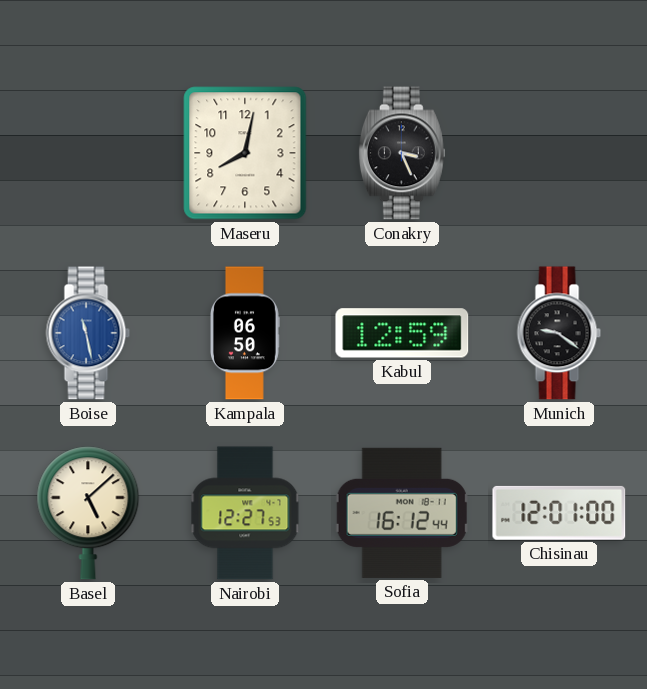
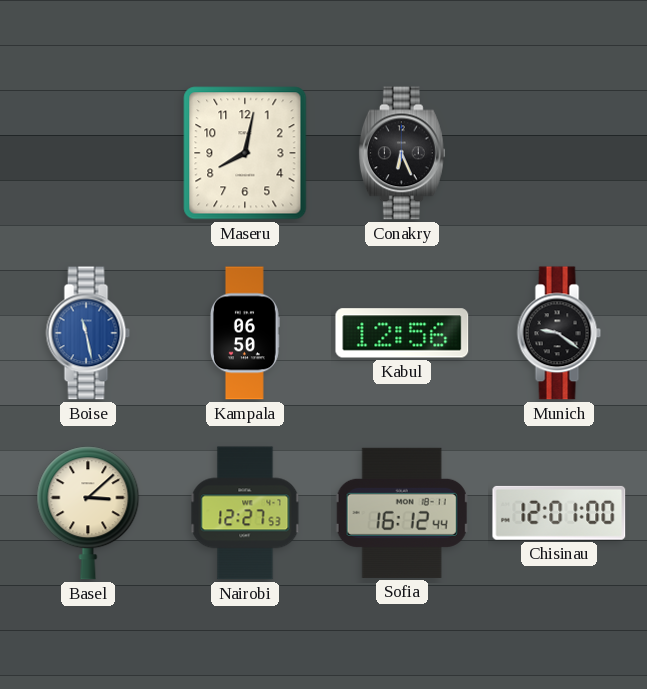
Conakry: 3:26 -> 6:26
Kabul: 12:59 -> 12:56
Basel: 5:08 -> 3:08
